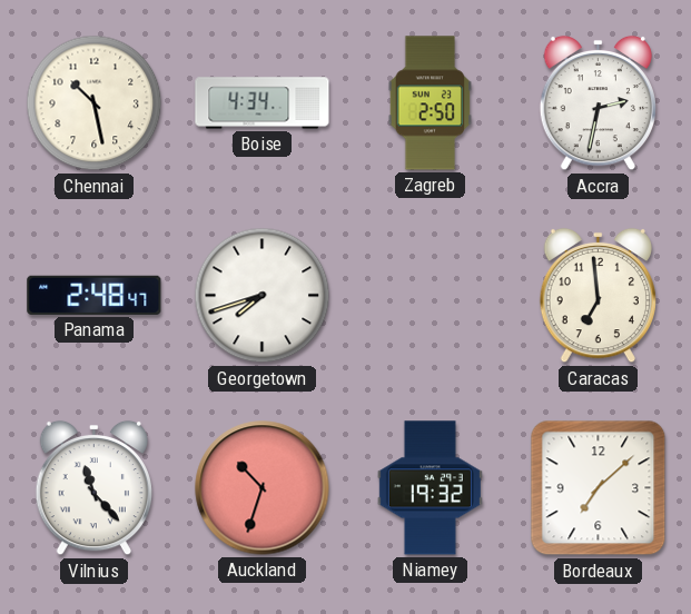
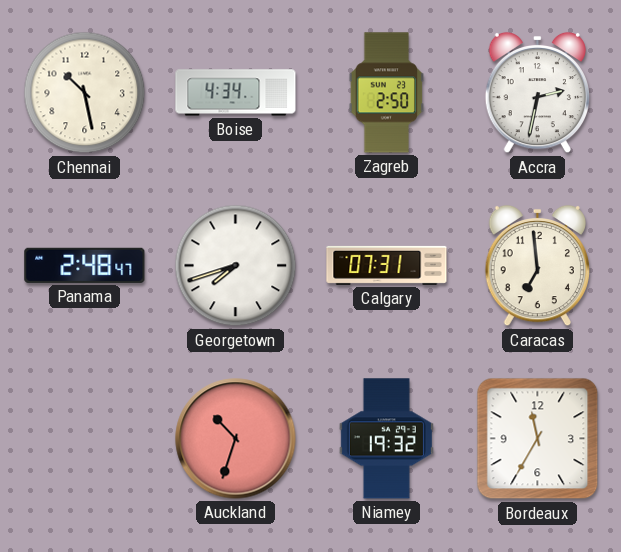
Calgary: none -> 07:31
Vilnius: 11:23 -> none
Bordeaux: 7:08 -> 11:35
